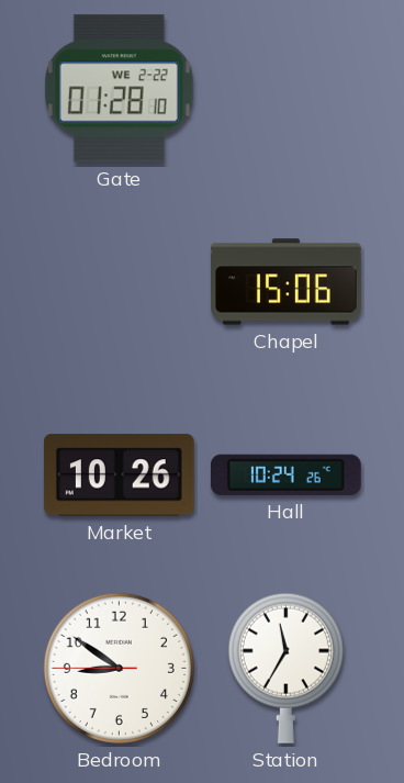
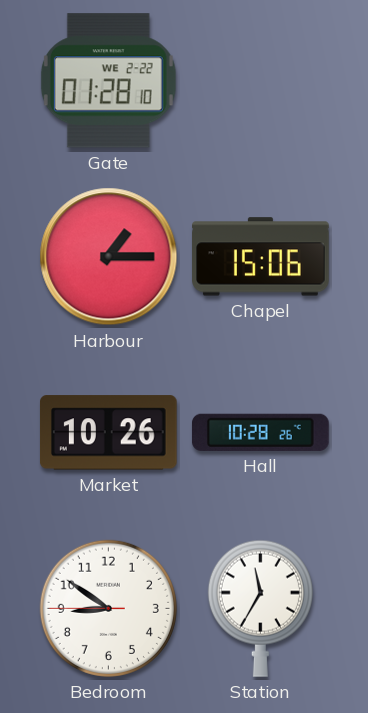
Harbour: none -> 1:15
Hall: 10:24 -> 10:28
